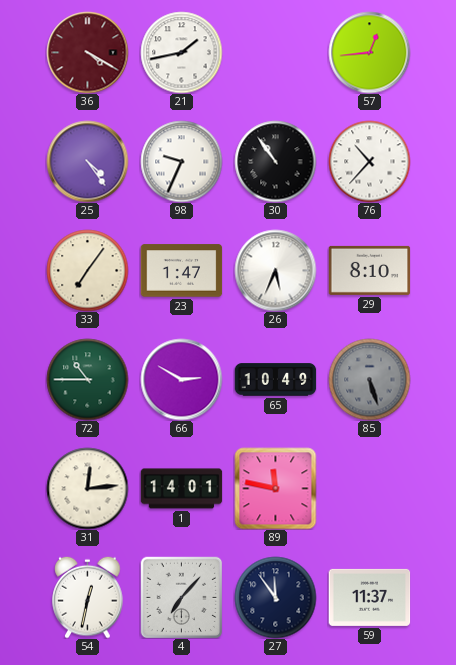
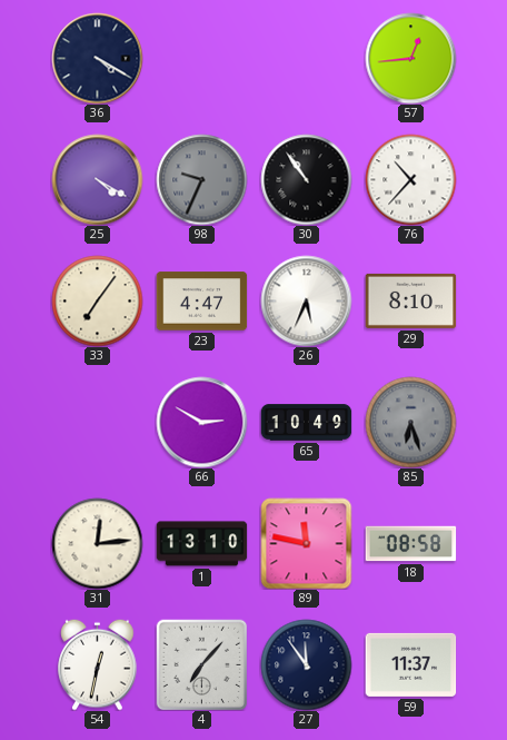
36 dial: burgundy -> navy
21: 1:43 -> none
25: 4:24 -> 4:20
98 dial: white -> grey
23: 1:47 -> 4:47
72: 10:45 -> none
85: 5:27 -> 6:27
1: 14:01 -> 13:10
18: none -> 08:58
